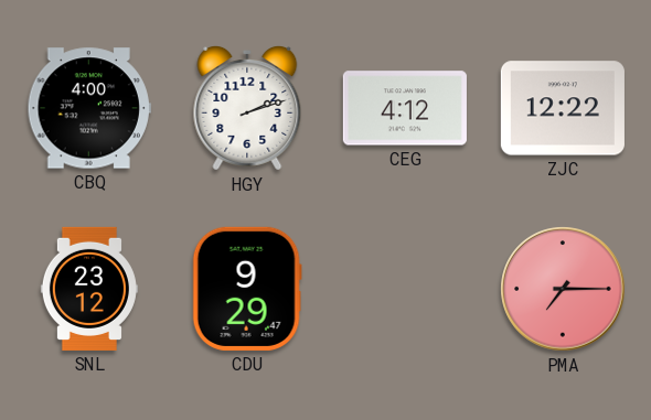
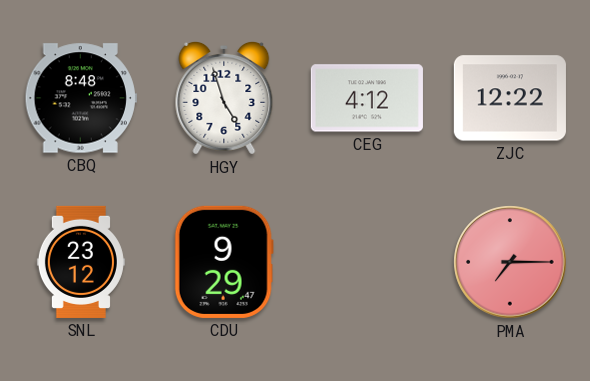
CBQ: 4:00 -> 8:48
HGY: 2:12 -> 4:57
